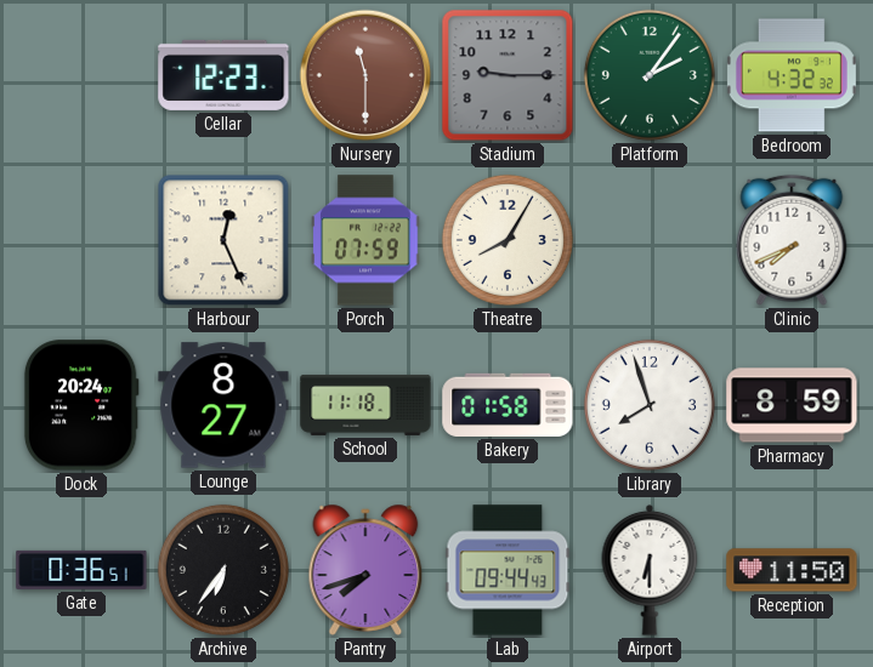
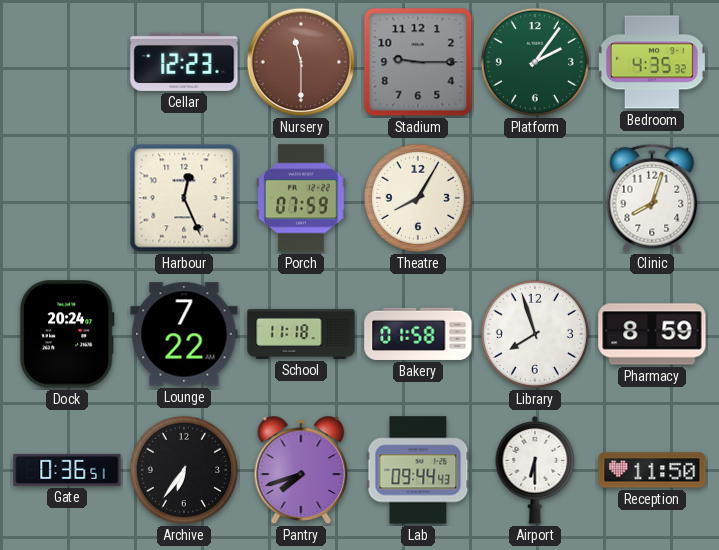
Bedroom: 4:32 -> 4:35
Clinic: 7:41 -> 8:03
Lounge: 8:27 -> 7:22
